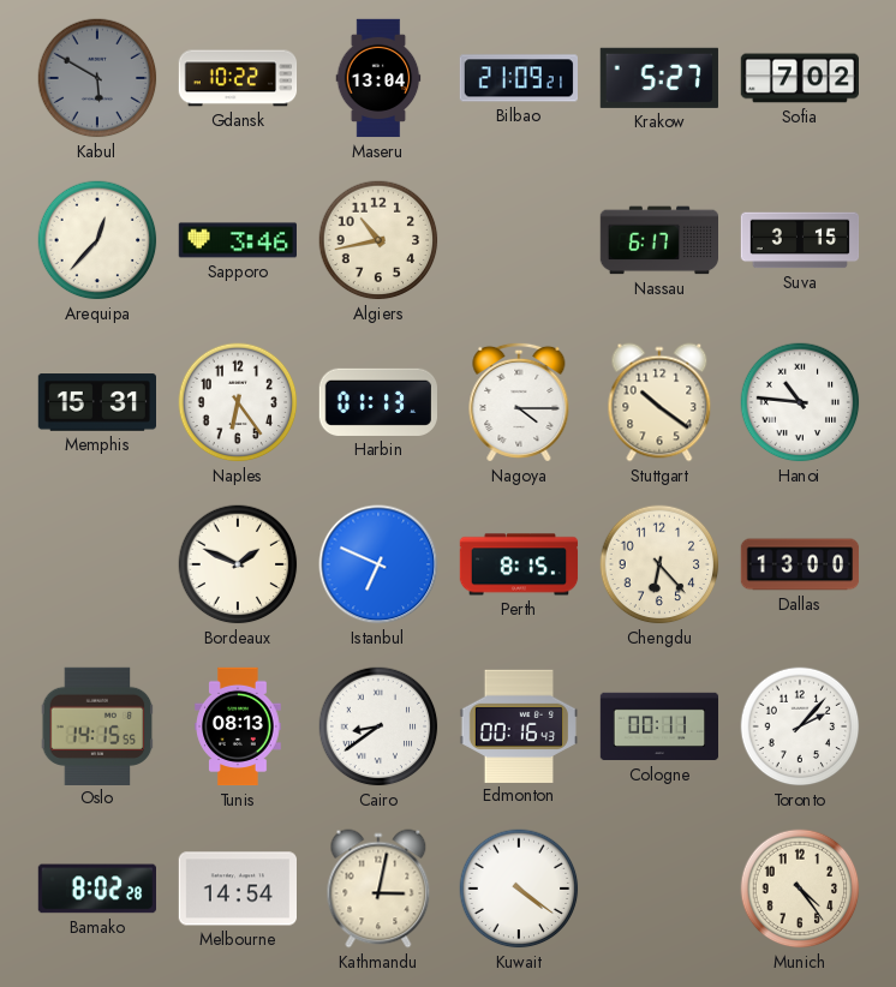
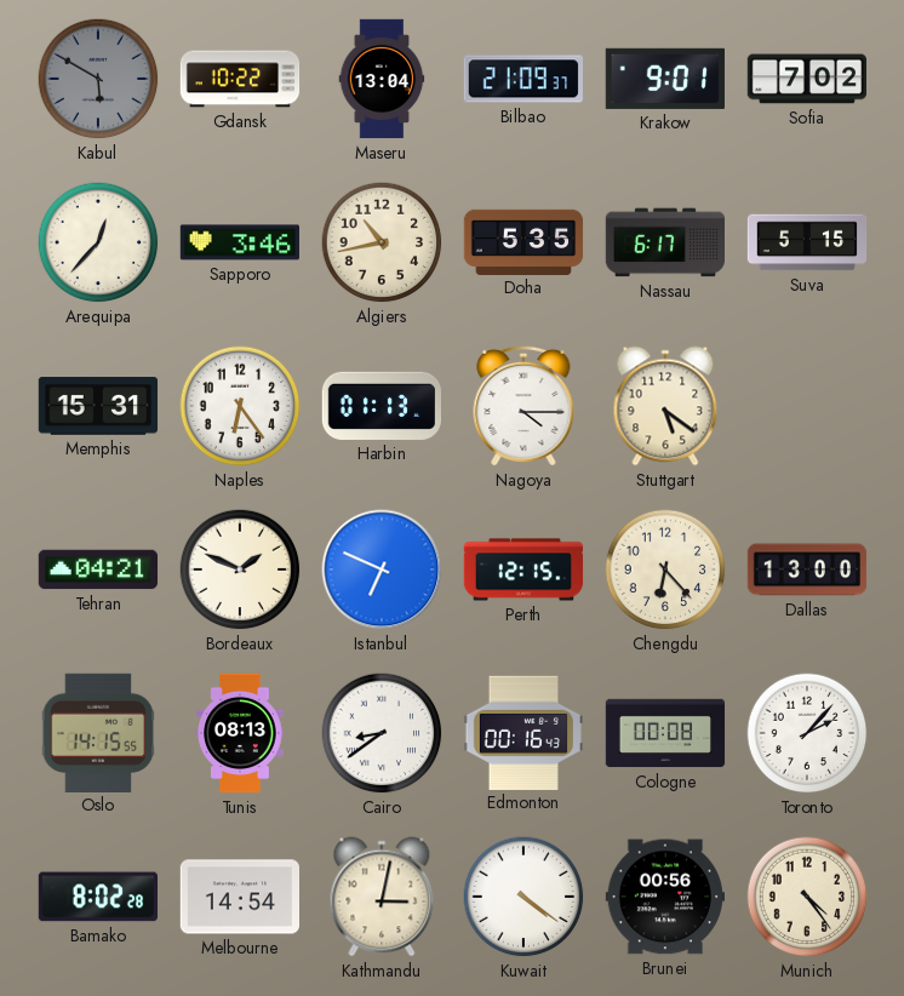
Bilbao: 21:09:21 -> 21:09:37
Krakow: 5:27 -> 9:01
Doha: none -> 5:35
Suva: 3:15 -> 5:15
Stuttgart: 10:21 -> 5:21
Hanoi: 10:46 -> none
Tehran: none -> 04:21
Perth: 8:15 -> 12:15
Cologne: 00:11 -> 00:08
Brunei: none -> 00:56
